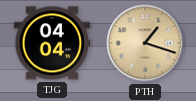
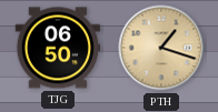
TJG: 04:04 -> 06:50
